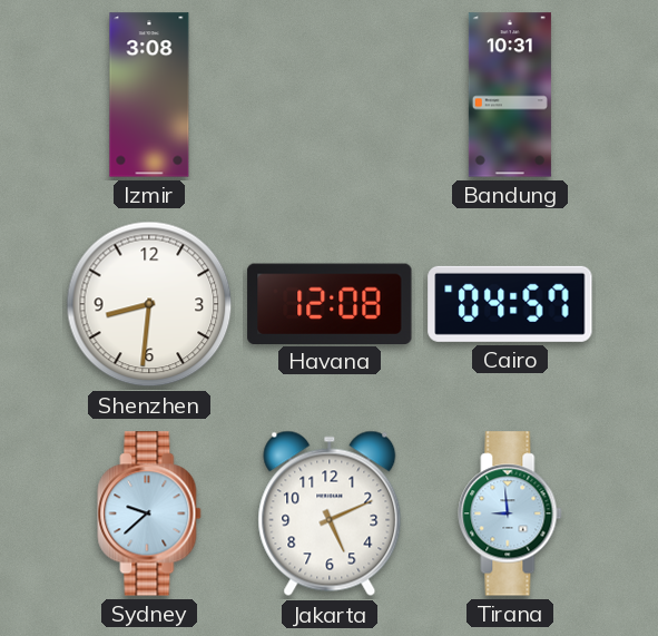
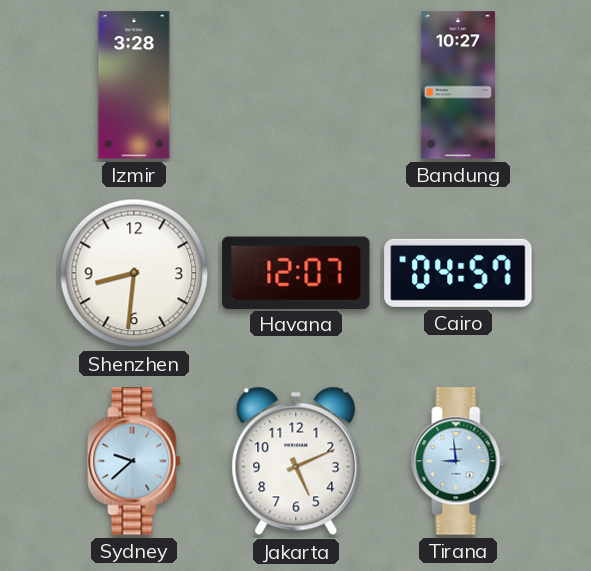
Izmir: 3:08 -> 3:28
Bandung: 10:31 -> 10:27
Havana: 12:08 -> 12:07
